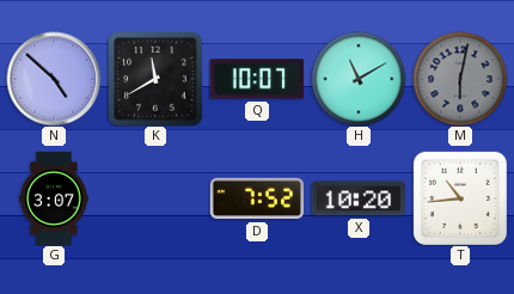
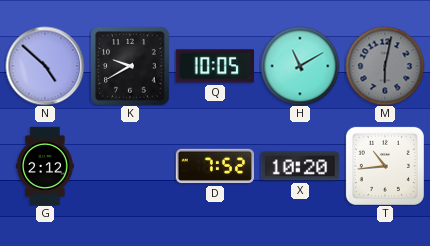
K: 11:40 -> 9:40
Q: 10:07 -> 10:05
G: 3:07 -> 2:12
